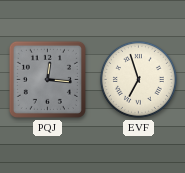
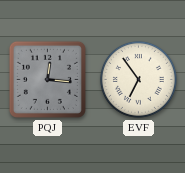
EVF: 6:57 -> 6:54
